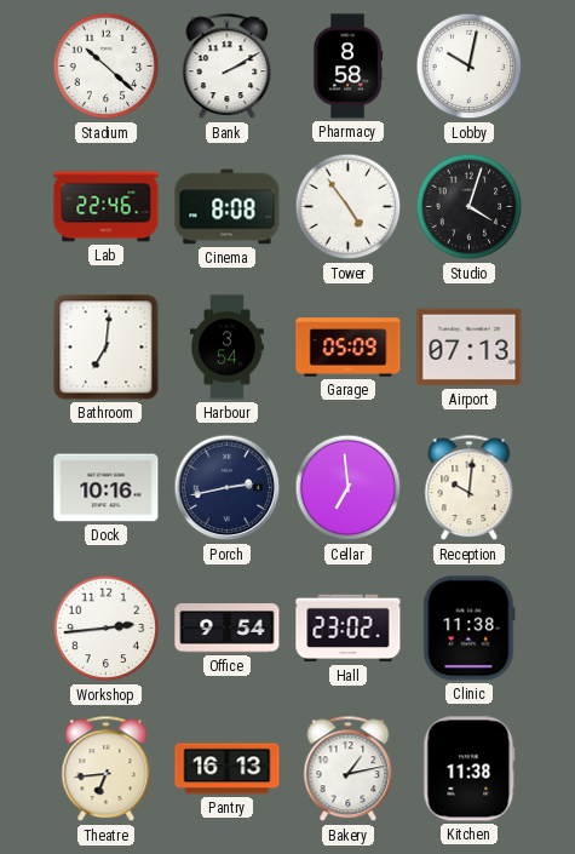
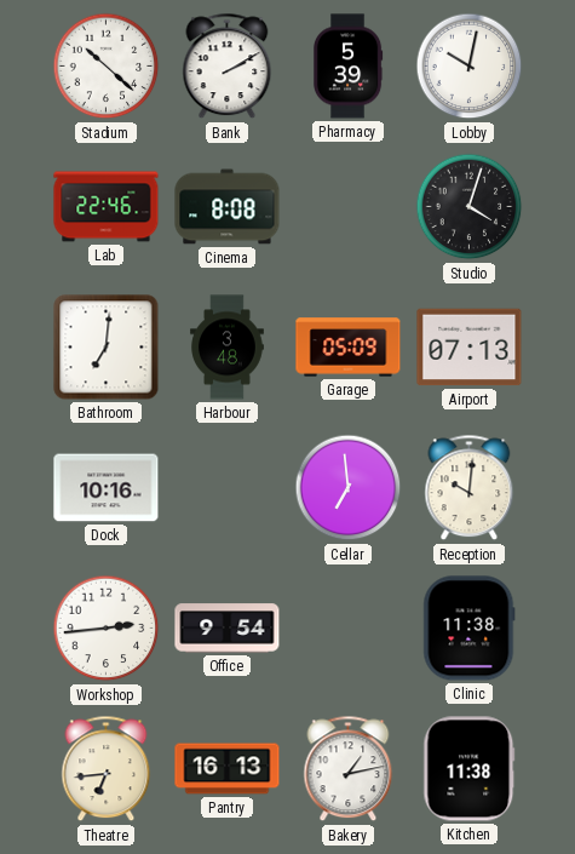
Pharmacy: 8:58 -> 5:39
Tower: 4:54 -> none
Harbour: 3:54 -> 3:48
Porch: 2:43 -> none
Hall: 23:02 -> none
